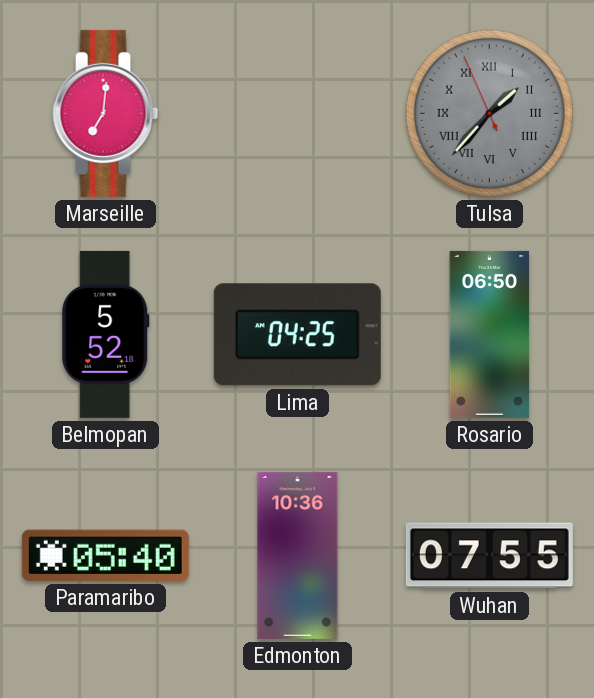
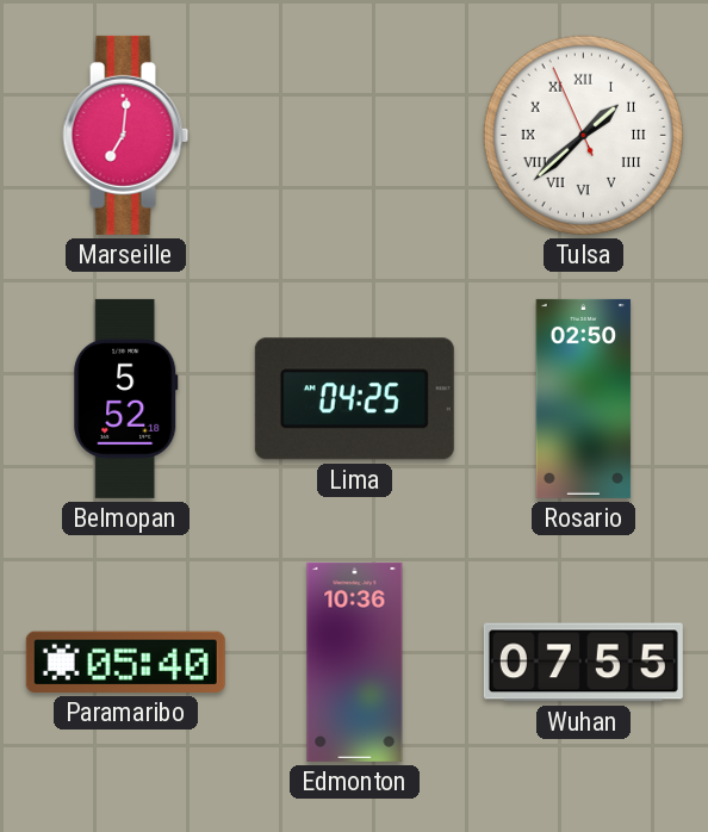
Tulsa: 1:36 -> 1:37
Tulsa dial: grey -> white
Rosario: 06:50 -> 02:50
